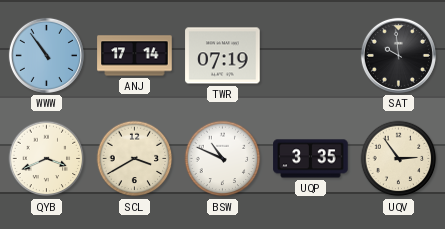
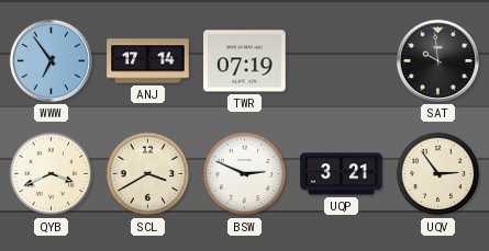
WWW: 10:54 -> 6:54
BSW: 10:49 -> 2:49
UQP: 3:35 -> 3:21
